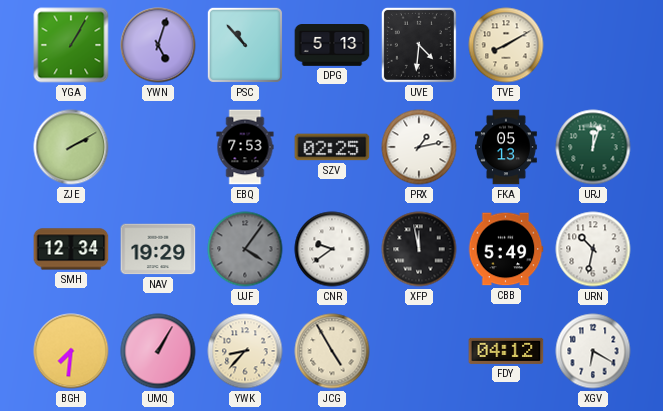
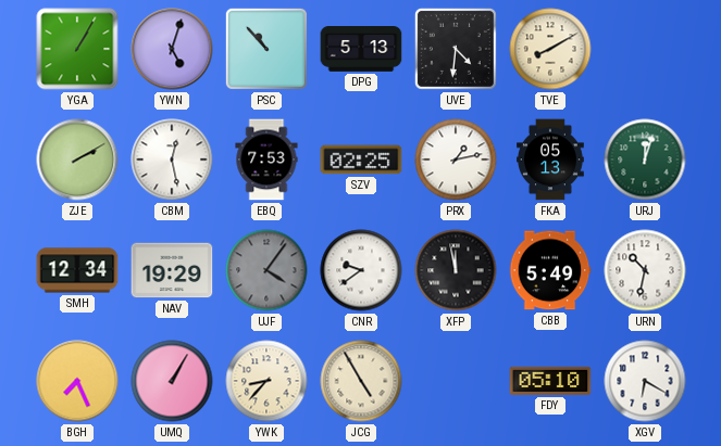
CBM: none -> 12:28
BGH: 7:31 -> 7:26
FDY: 04:12 -> 05:10
